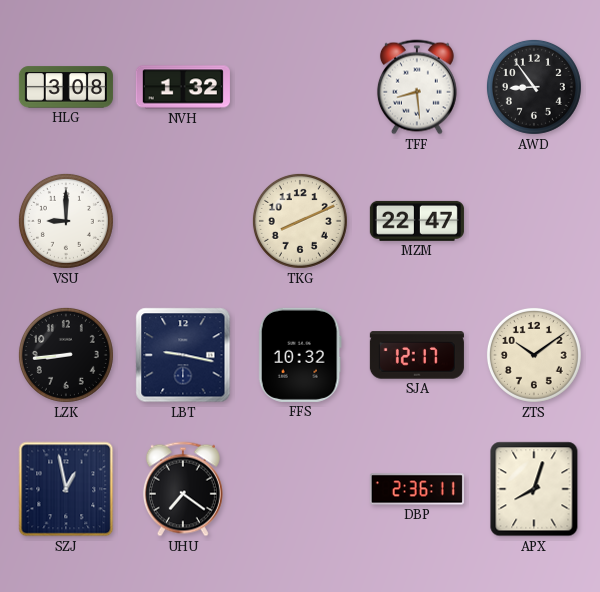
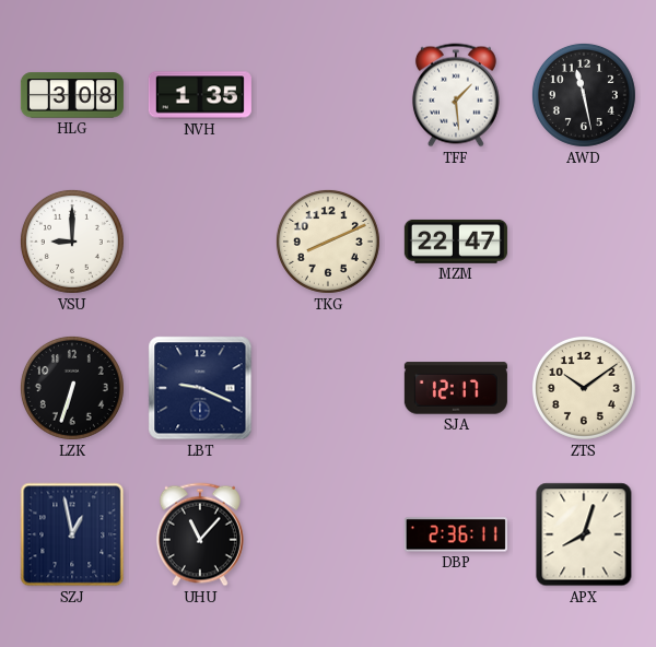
NVH: 1:32 -> 1:35
TFF: 8:29 -> 1:29
AWD: 8:54 -> 11:28
LZK: 8:44 -> 6:33
LBT: 9:17 -> 9:19
FFS: 10:32 -> none
UHU: 7:21 -> 11:07
